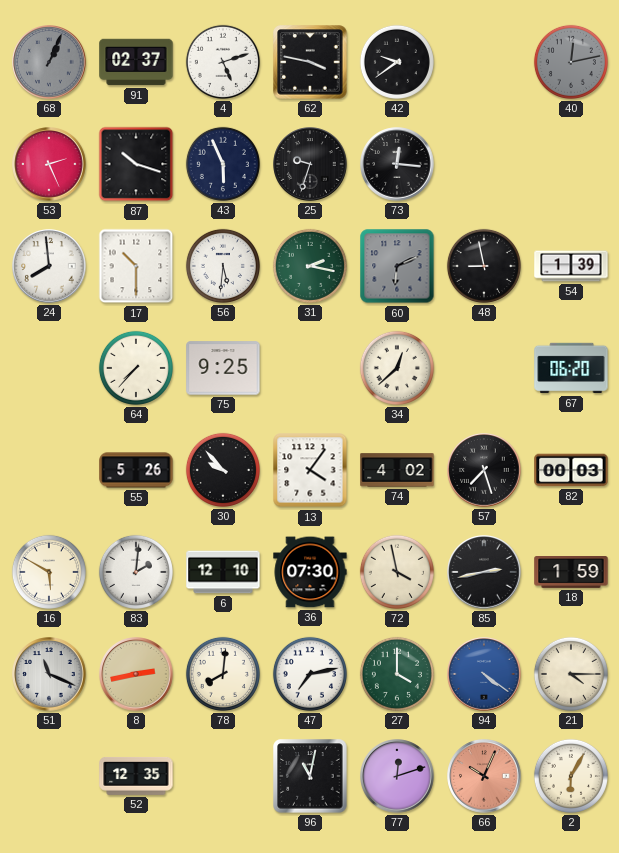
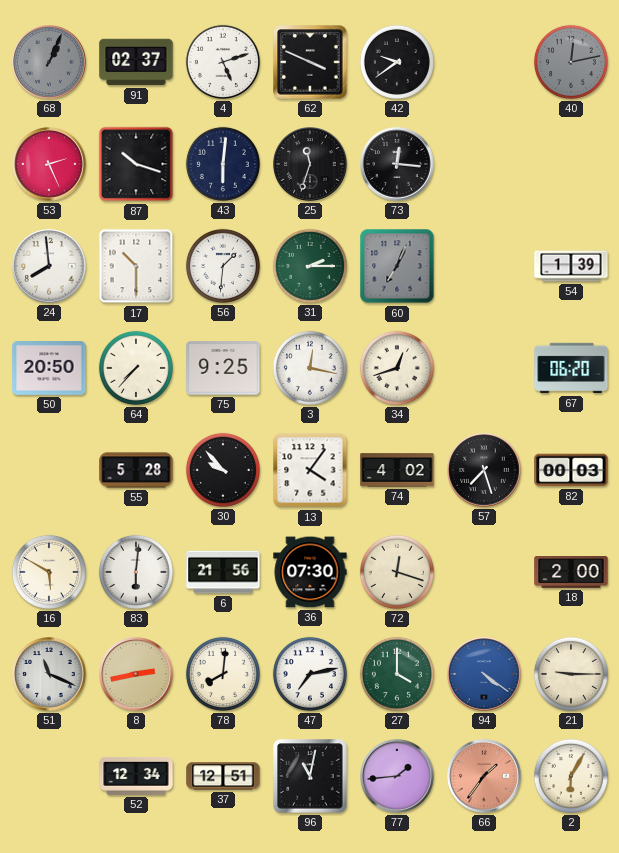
62: 3:47 -> 3:49
43: 5:56 -> 6:01
25: 9:33 -> 11:33
56: 5:31 -> 1:31
31: 2:17 -> 2:15
60: 6:11 -> 7:04
48: 8:58 -> none
50: none -> 20:50
3: none -> 12:17
34: 12:38 -> 12:42
55: 5:26 -> 5:28
83: 2:01 -> 6:01
6: 12:10 -> 21:56
72: 3:58 -> 12:18
85: 2:43 -> none
18: 1:59 -> 2:00
21: 4:15 -> 9:15
52: 12:35 -> 12:34
37: none -> 12:51
77: 12:12 -> 1:44
66: 10:04 -> 1:36
